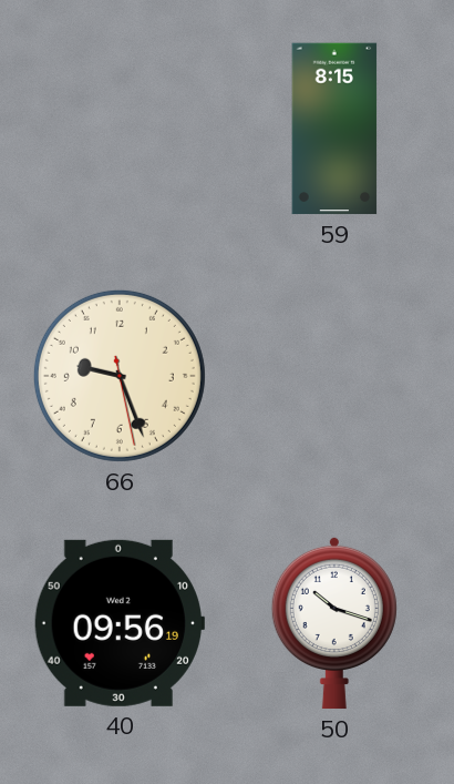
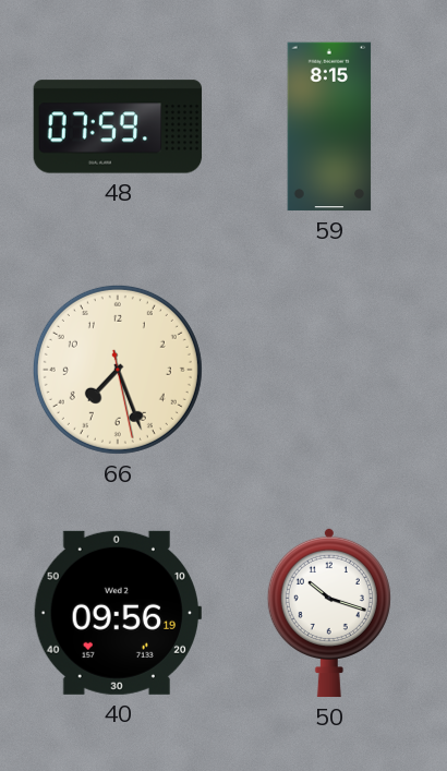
48: none -> 07:59
66: 9:26 -> 7:26
